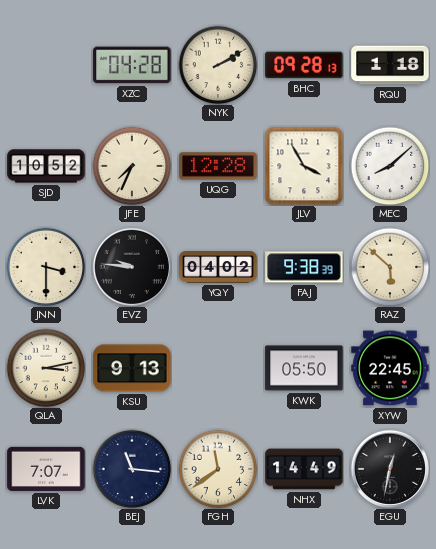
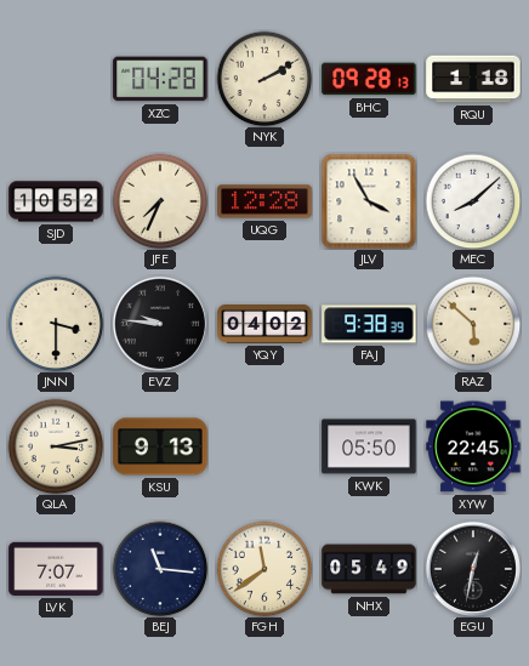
NHX: 14:49 -> 05:49
